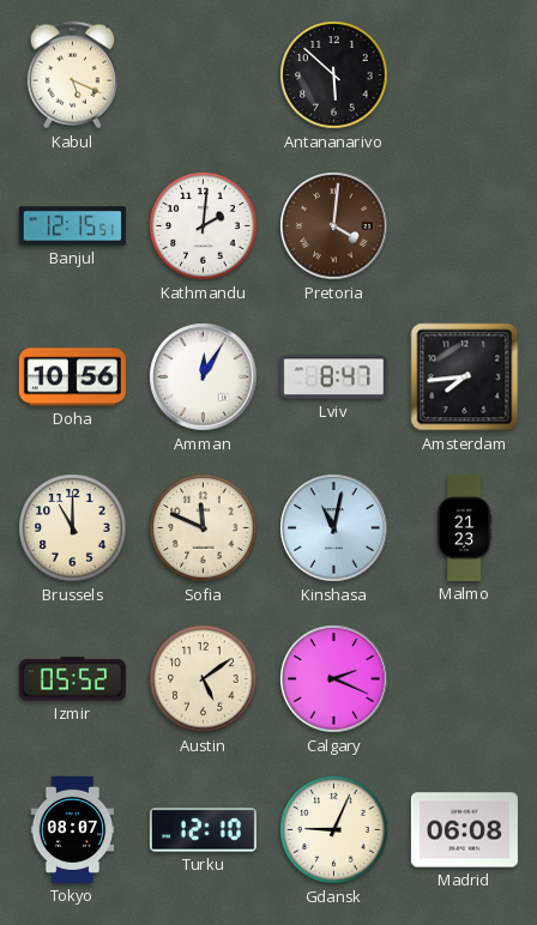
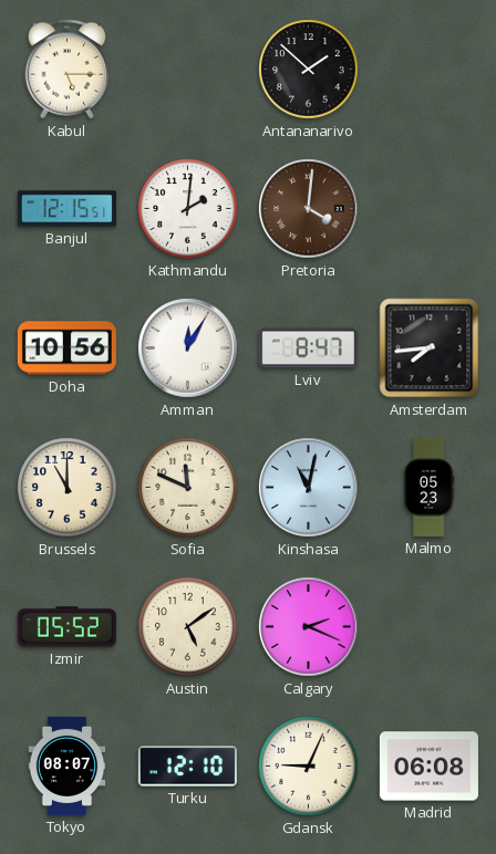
Kabul: 5:19 -> 5:15
Antananarivo: 5:52 -> 1:52
Malmo: 21:23 -> 05:23
